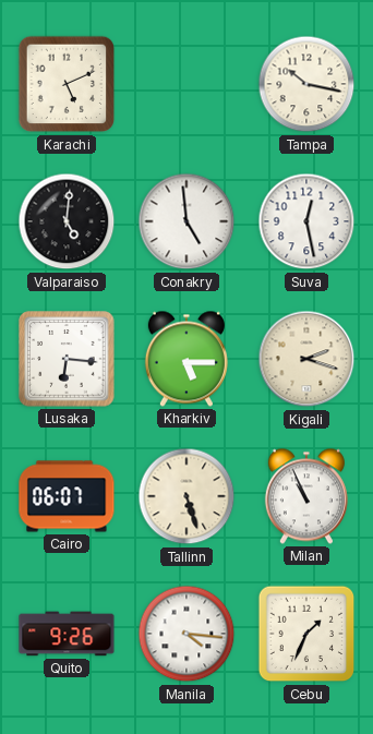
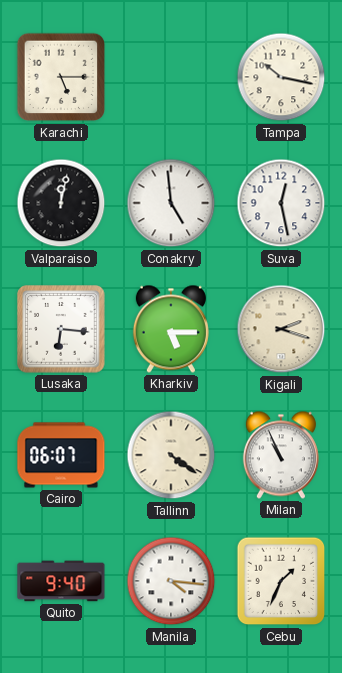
Karachi: 5:11 -> 5:15
Valparaiso: 5:01 -> 12:02
Tallinn: 5:27 -> 4:21
Quito: 9:26 -> 9:40
